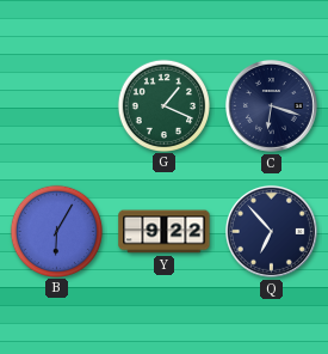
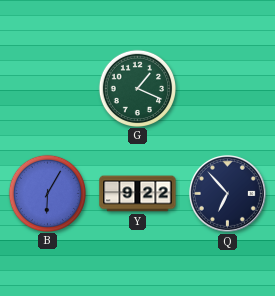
C: 6:18 -> none
